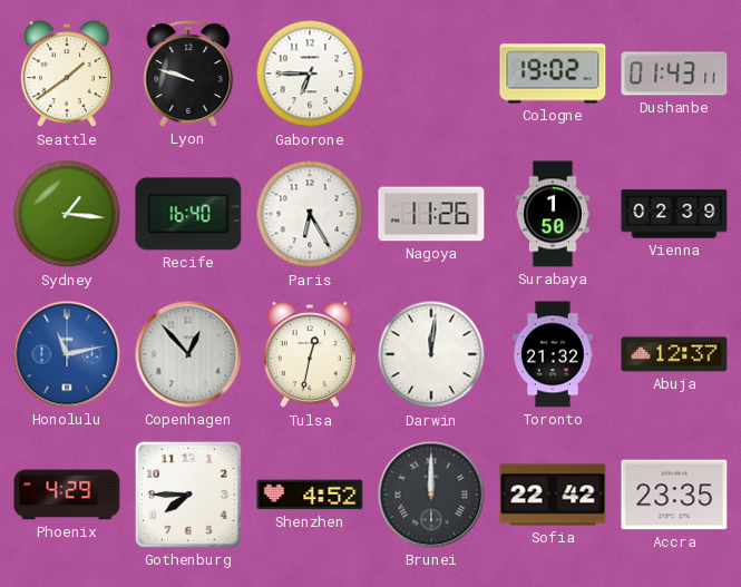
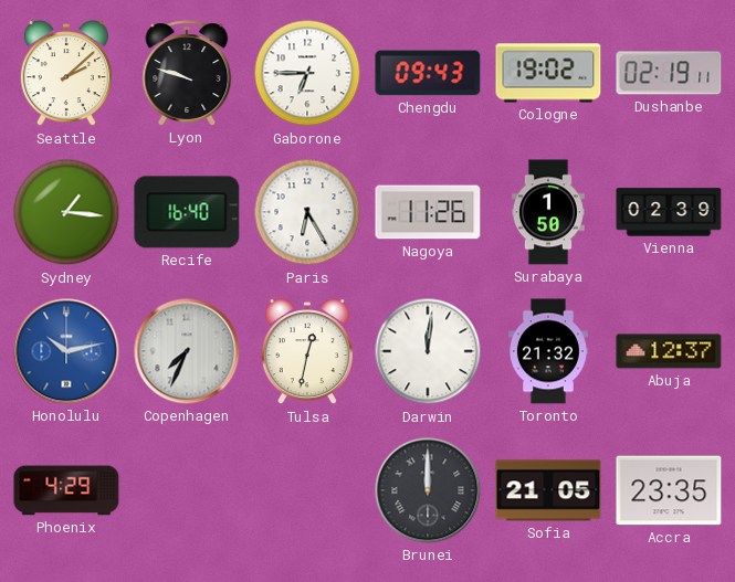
Seattle: 1:39 -> 2:08
Chengdu: none -> 09:43
Dushanbe: 01:43 -> 02:19
Honolulu: 11:13 -> 10:13
Copenhagen: 12:53 -> 7:34
Gothenburg: 7:45 -> none
Shenzhen: 4:52 -> none
Sofia: 22:42 -> 21:05
